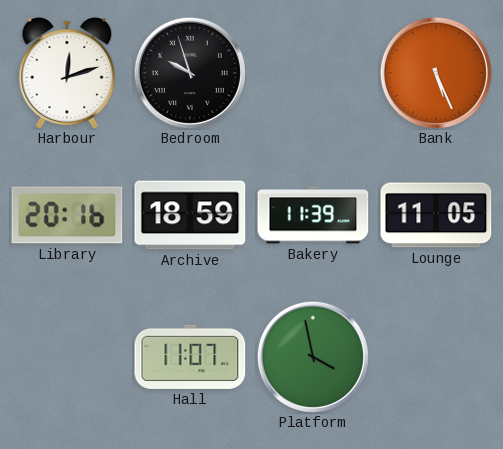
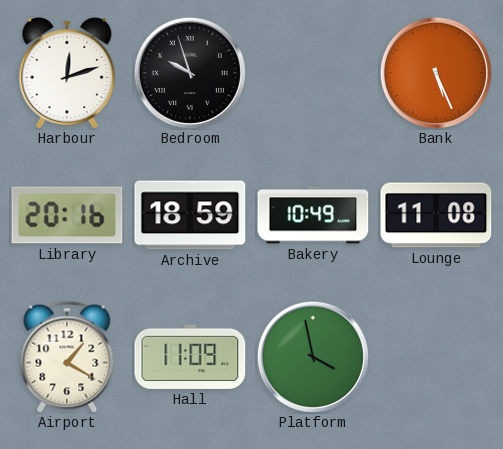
Bakery: 11:39 -> 10:49
Lounge: 11:05 -> 11:08
Airport: none -> 1:20
Hall: 11:07 -> 11:09
